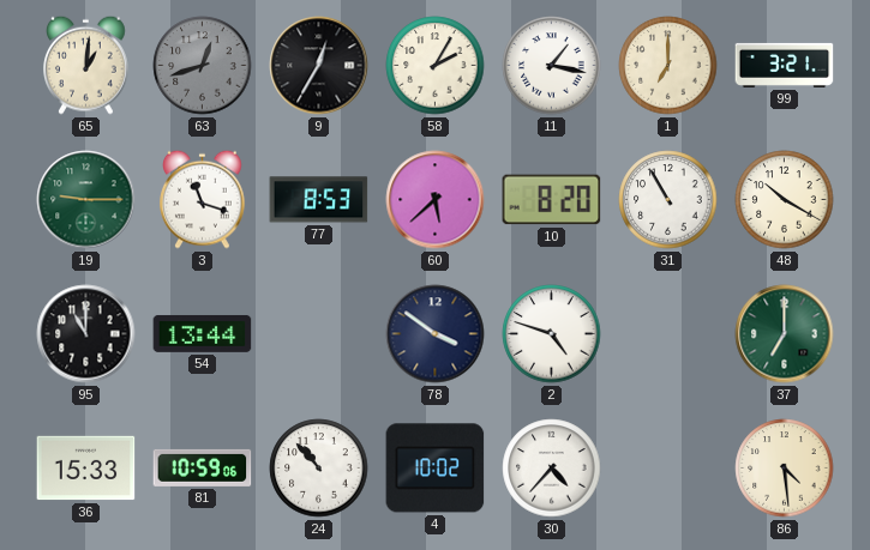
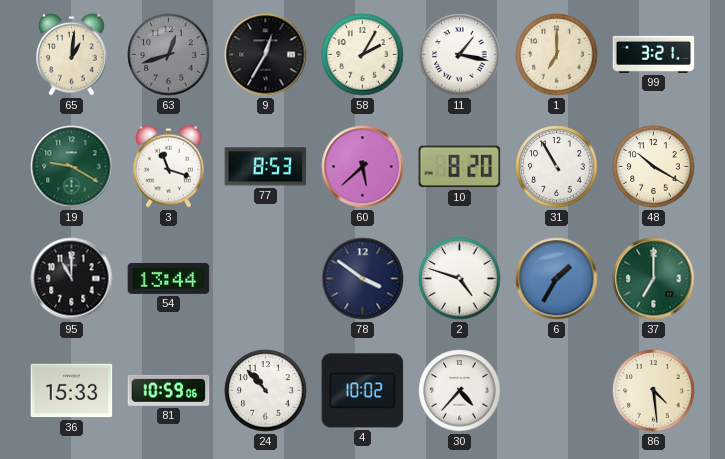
19: 9:15 -> 9:20
6: none -> 1:35
